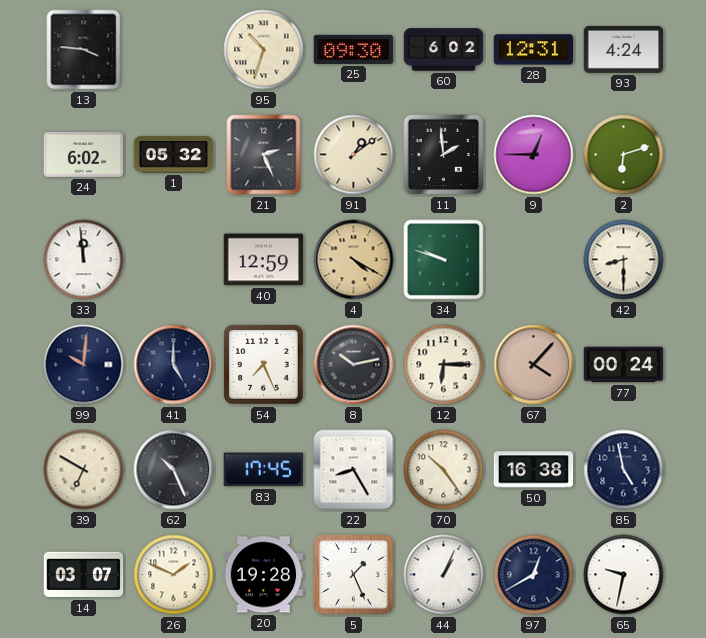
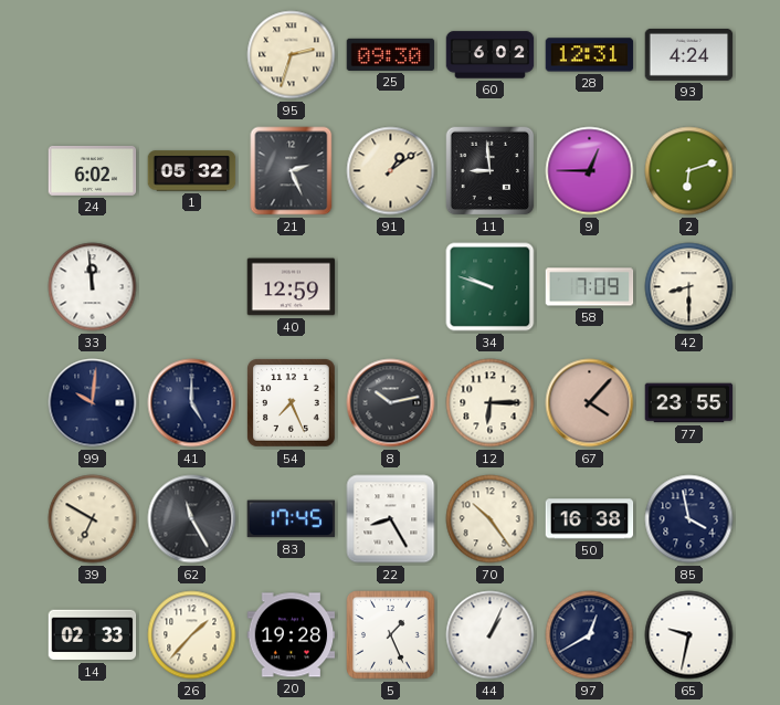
13: 3:46 -> none
95: 10:33 -> 2:33
11: 1:59 -> 8:59
4: 4:20 -> none
58: none -> 7:09
77: 00:24 -> 23:55
62: 10:26 -> 11:25
85: 4:58 -> 3:58
14: 03:07 -> 02:33
26: 1:49 -> 1:37
